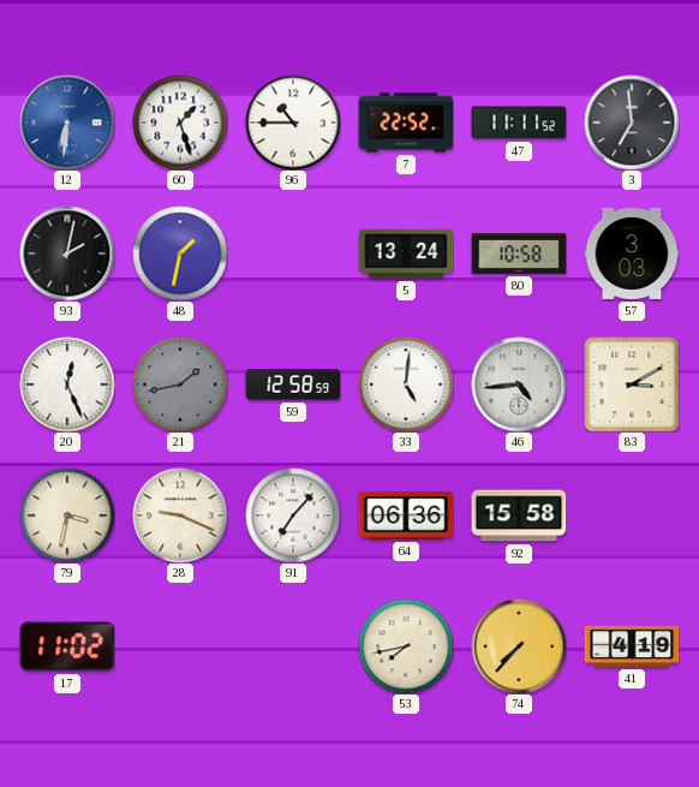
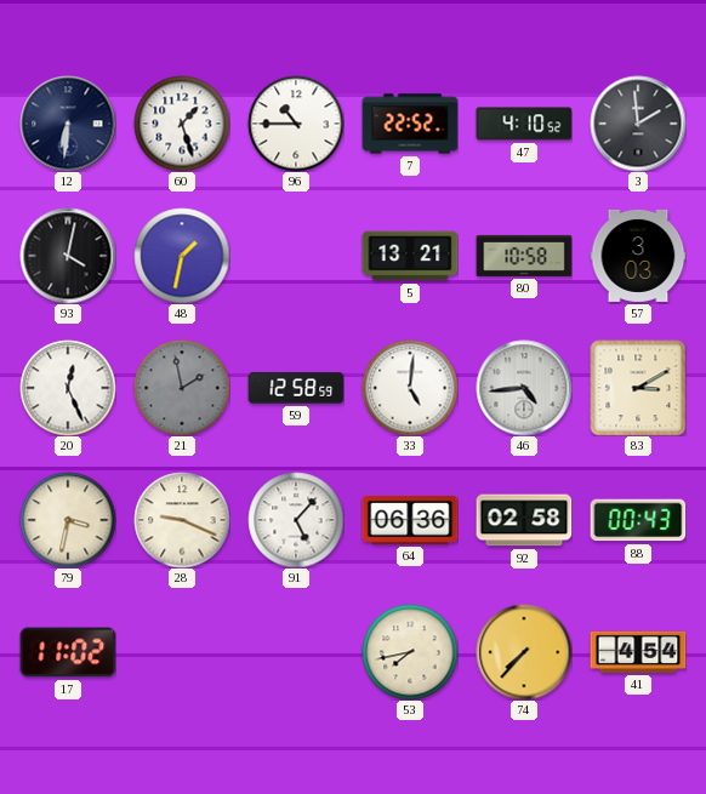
12 dial: blue -> navy
47: 11:11 -> 4:10
3: 6:59 -> 1:59
93: 2:02 -> 4:02
5: 13:24 -> 13:21
21: 1:43 -> 1:58
91: 7:07 -> 5:07
92: 15:58 -> 02:58
88: none -> 00:43
41: 4:19 -> 4:54
